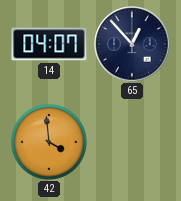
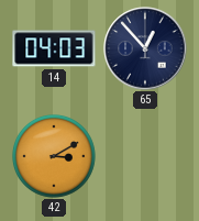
14: 04:07 -> 04:03
42: 3:59 -> 3:10
